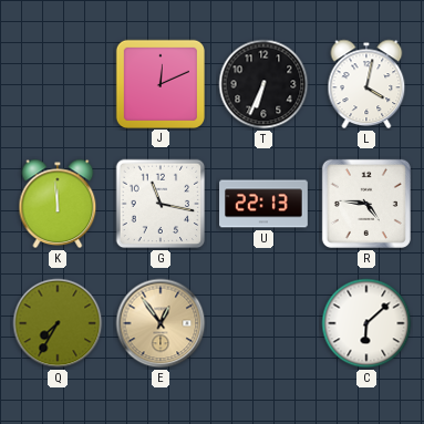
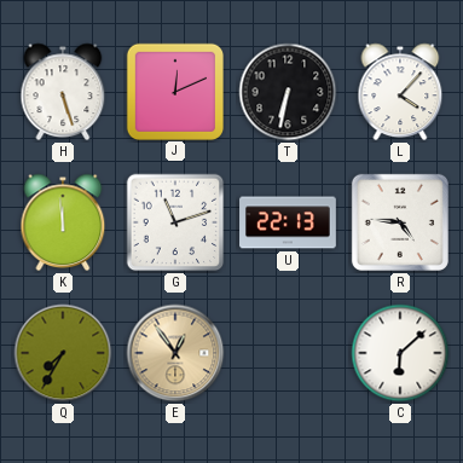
H: none -> 5:27
T: 6:34 -> 6:32
L: 4:02 -> 4:07
G: 11:17 -> 11:12
